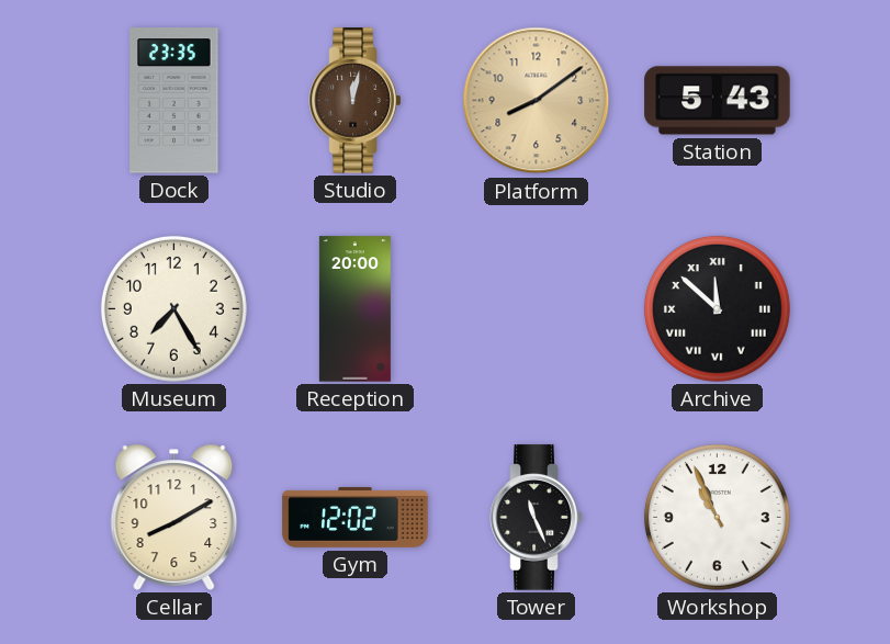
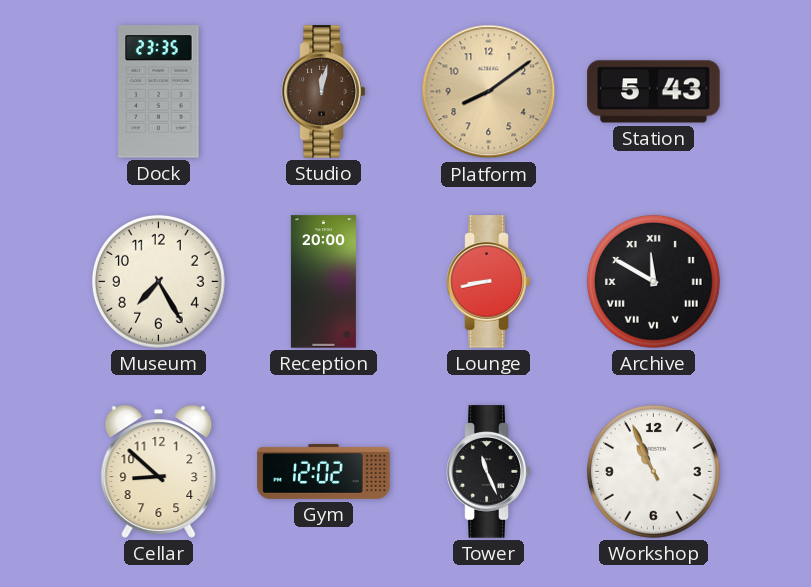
Lounge: none -> 8:43
Archive: 11:52 -> 11:50
Cellar: 8:10 -> 8:52
